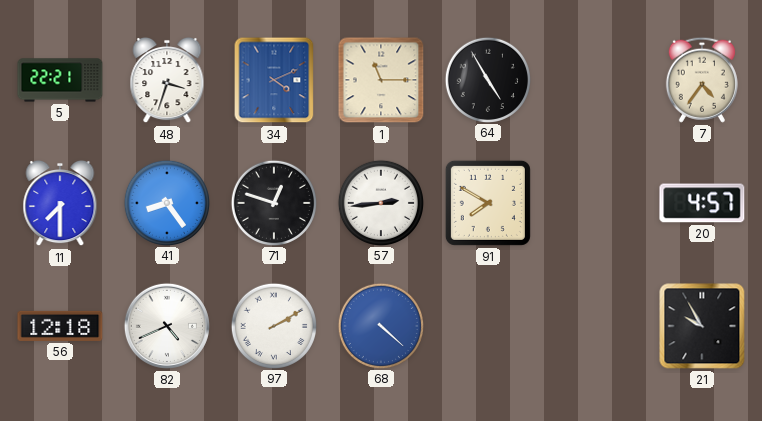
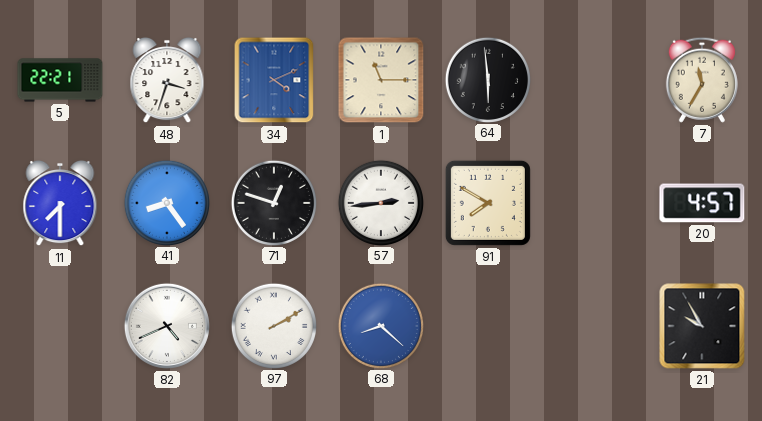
64: 4:55 -> 5:59
7: 4:36 -> 11:35
56: 12:18 -> none
68: 4:22 -> 8:22
